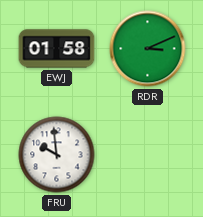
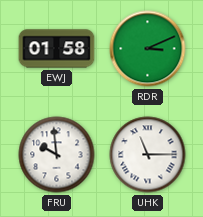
UHK: none -> 11:15
